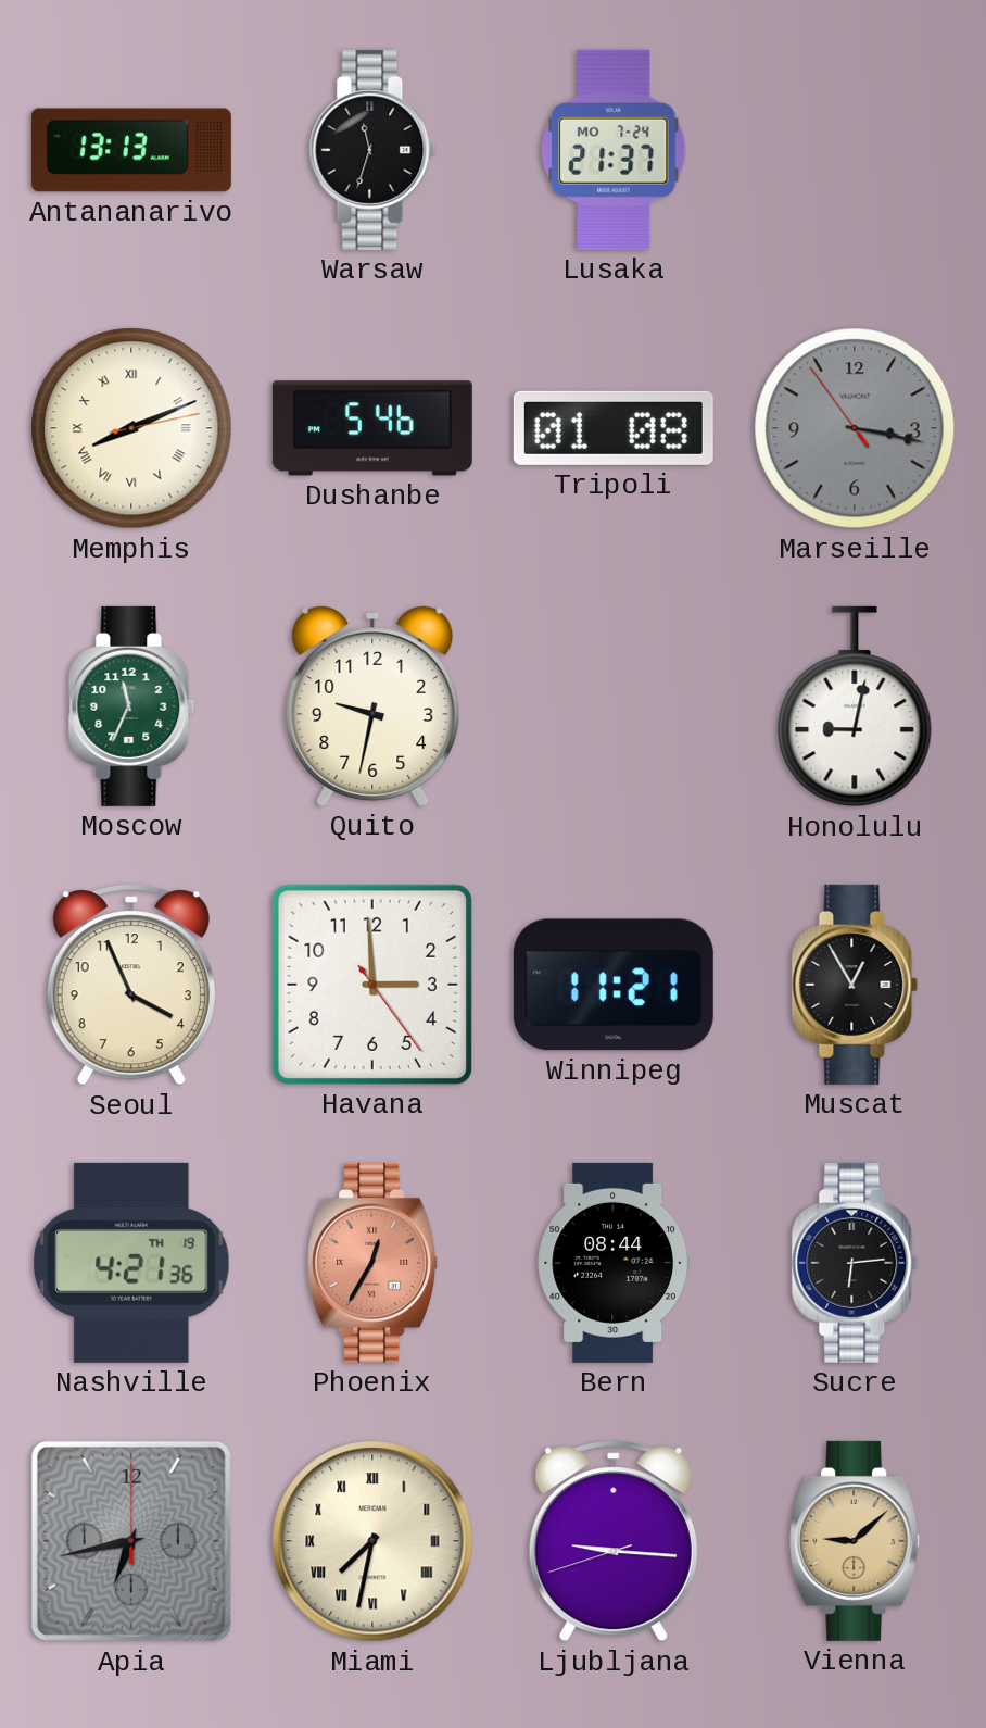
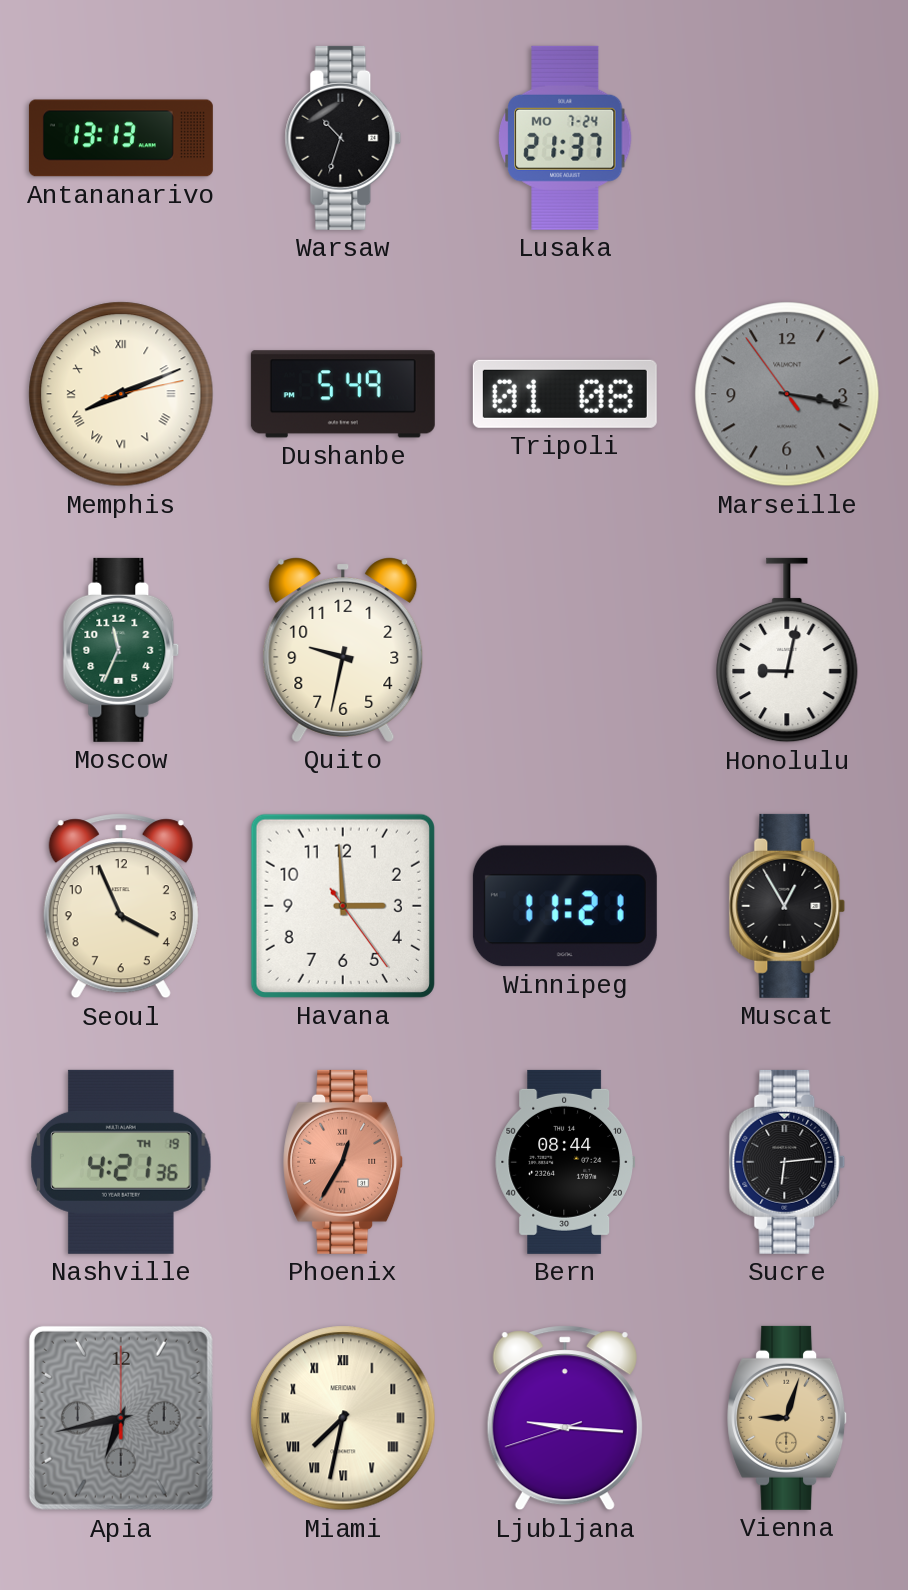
Warsaw: 11:33 -> 10:33
Dushanbe: 5:46 -> 5:49
Vienna: 9:08 -> 9:03
